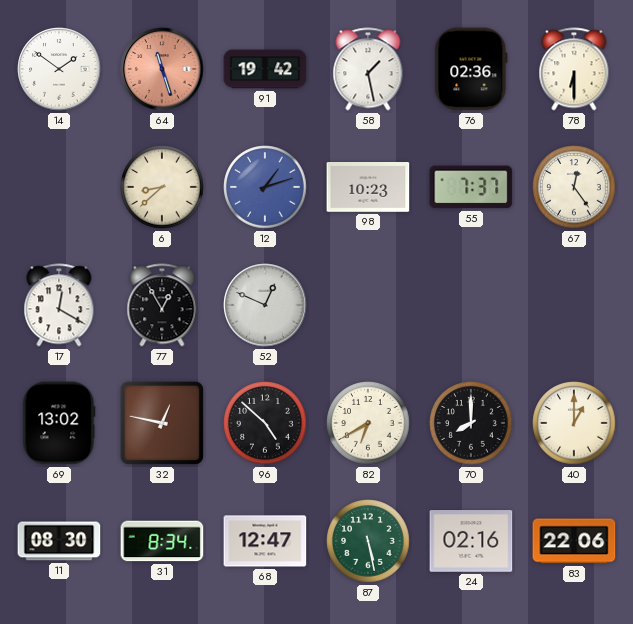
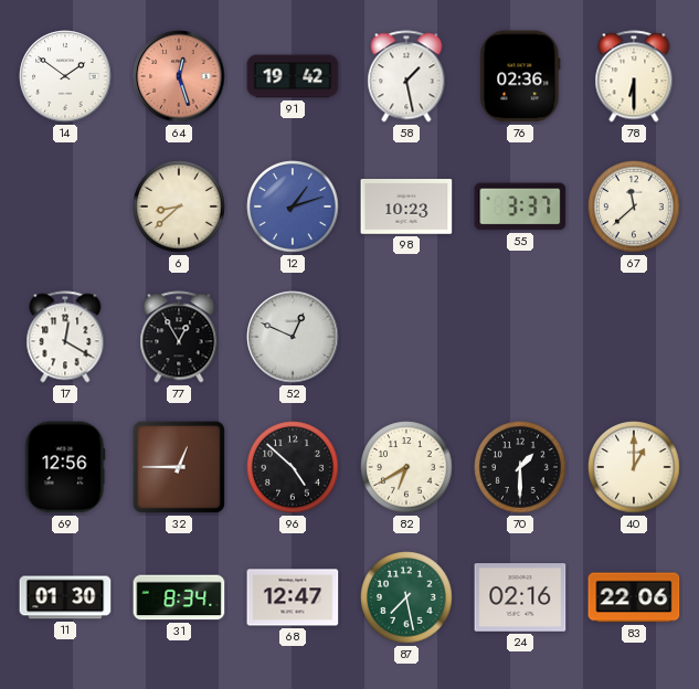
64: 11:27 -> 12:27
55: 7:37 -> 3:37
67: 12:24 -> 11:38
69: 13:02 -> 12:56
32: 12:47 -> 12:45
70: 8:00 -> 1:30
11: 08:30 -> 01:30
87: 5:28 -> 7:28
